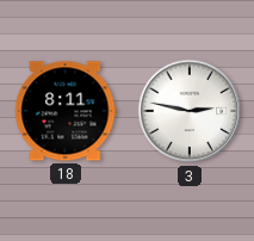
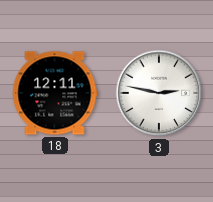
18: 8:11 -> 12:11
